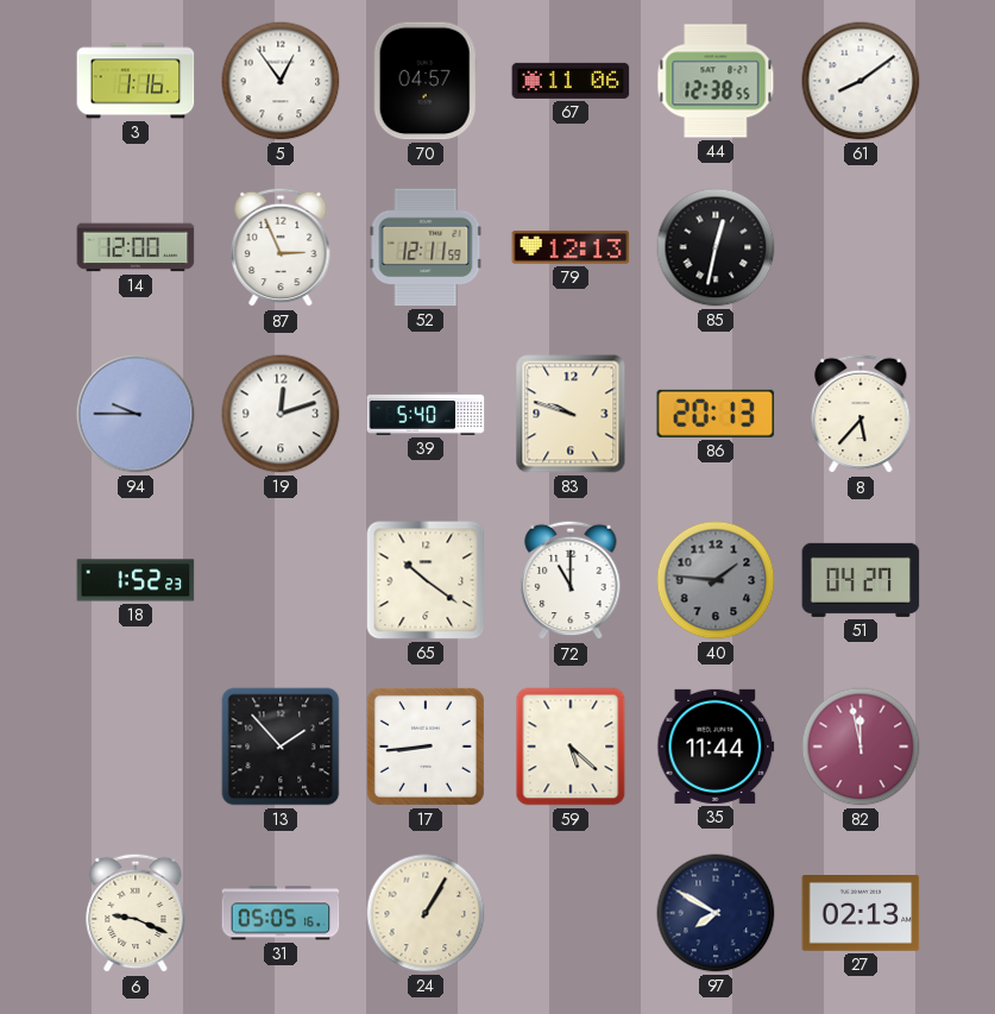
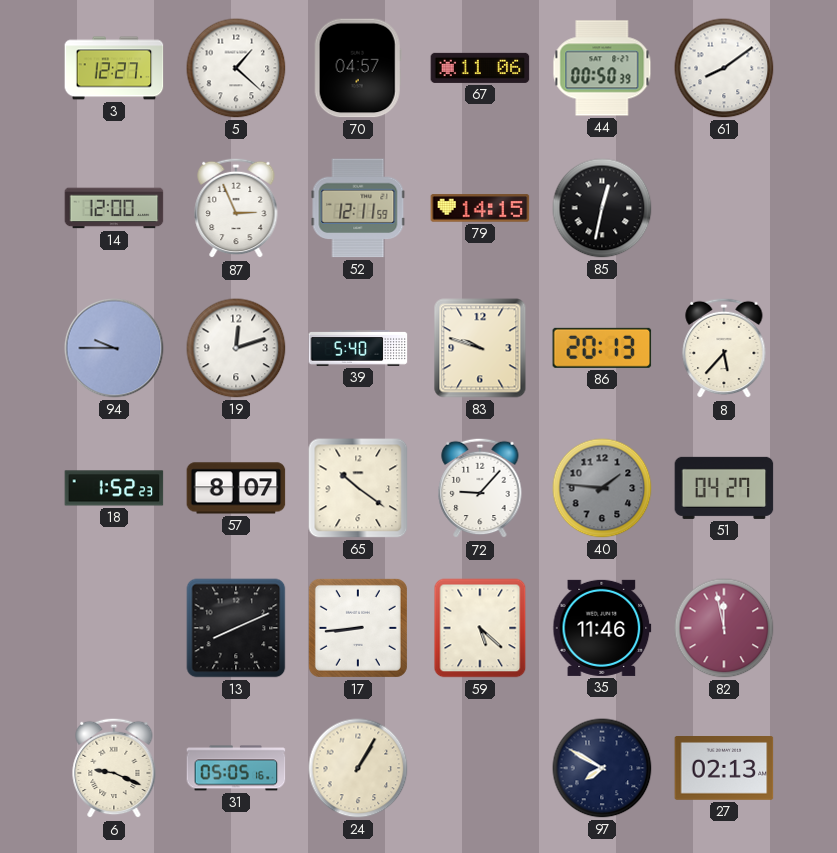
3: 1:16 -> 12:27
5: 12:54 -> 1:22
44: 12:38 -> 00:50
79: 12:13 -> 14:15
57: none -> 8:07
72: 11:00 -> 9:07
13: 1:53 -> 8:11
35: 11:44 -> 11:46
